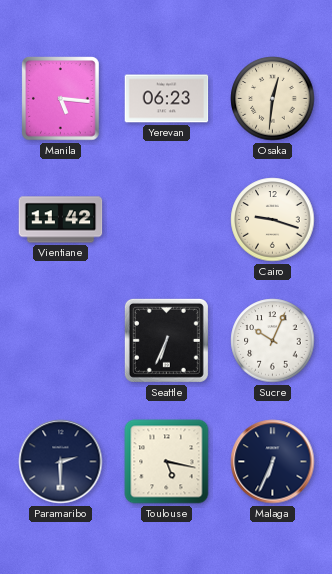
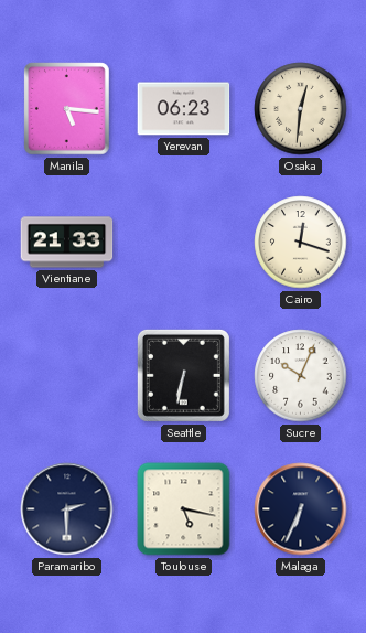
Vientiane: 11:42 -> 21:33
Cairo: 9:18 -> 12:18
Seattle: 6:34 -> 6:32
